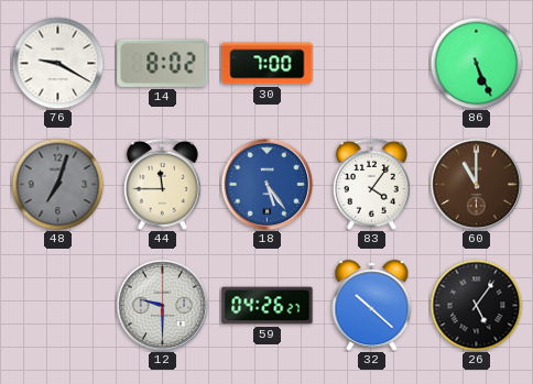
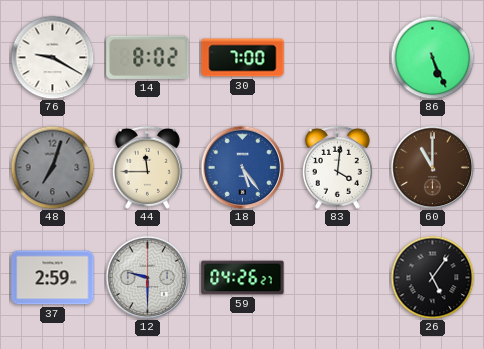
83: 4:06 -> 4:01
37: none -> 2:59
32: 10:22 -> none
